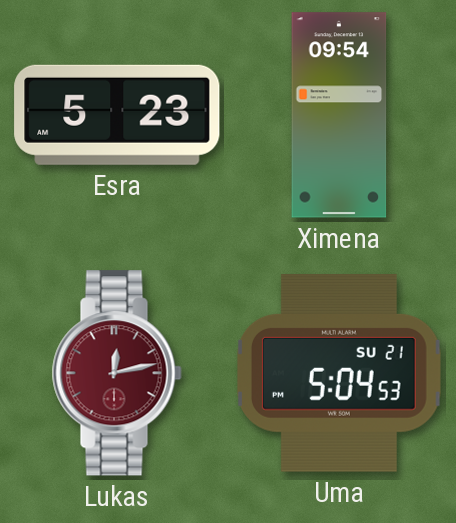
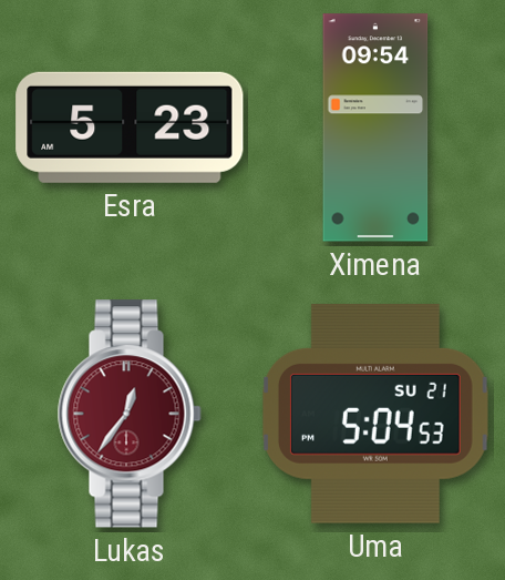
Lukas: 12:13 -> 12:36
